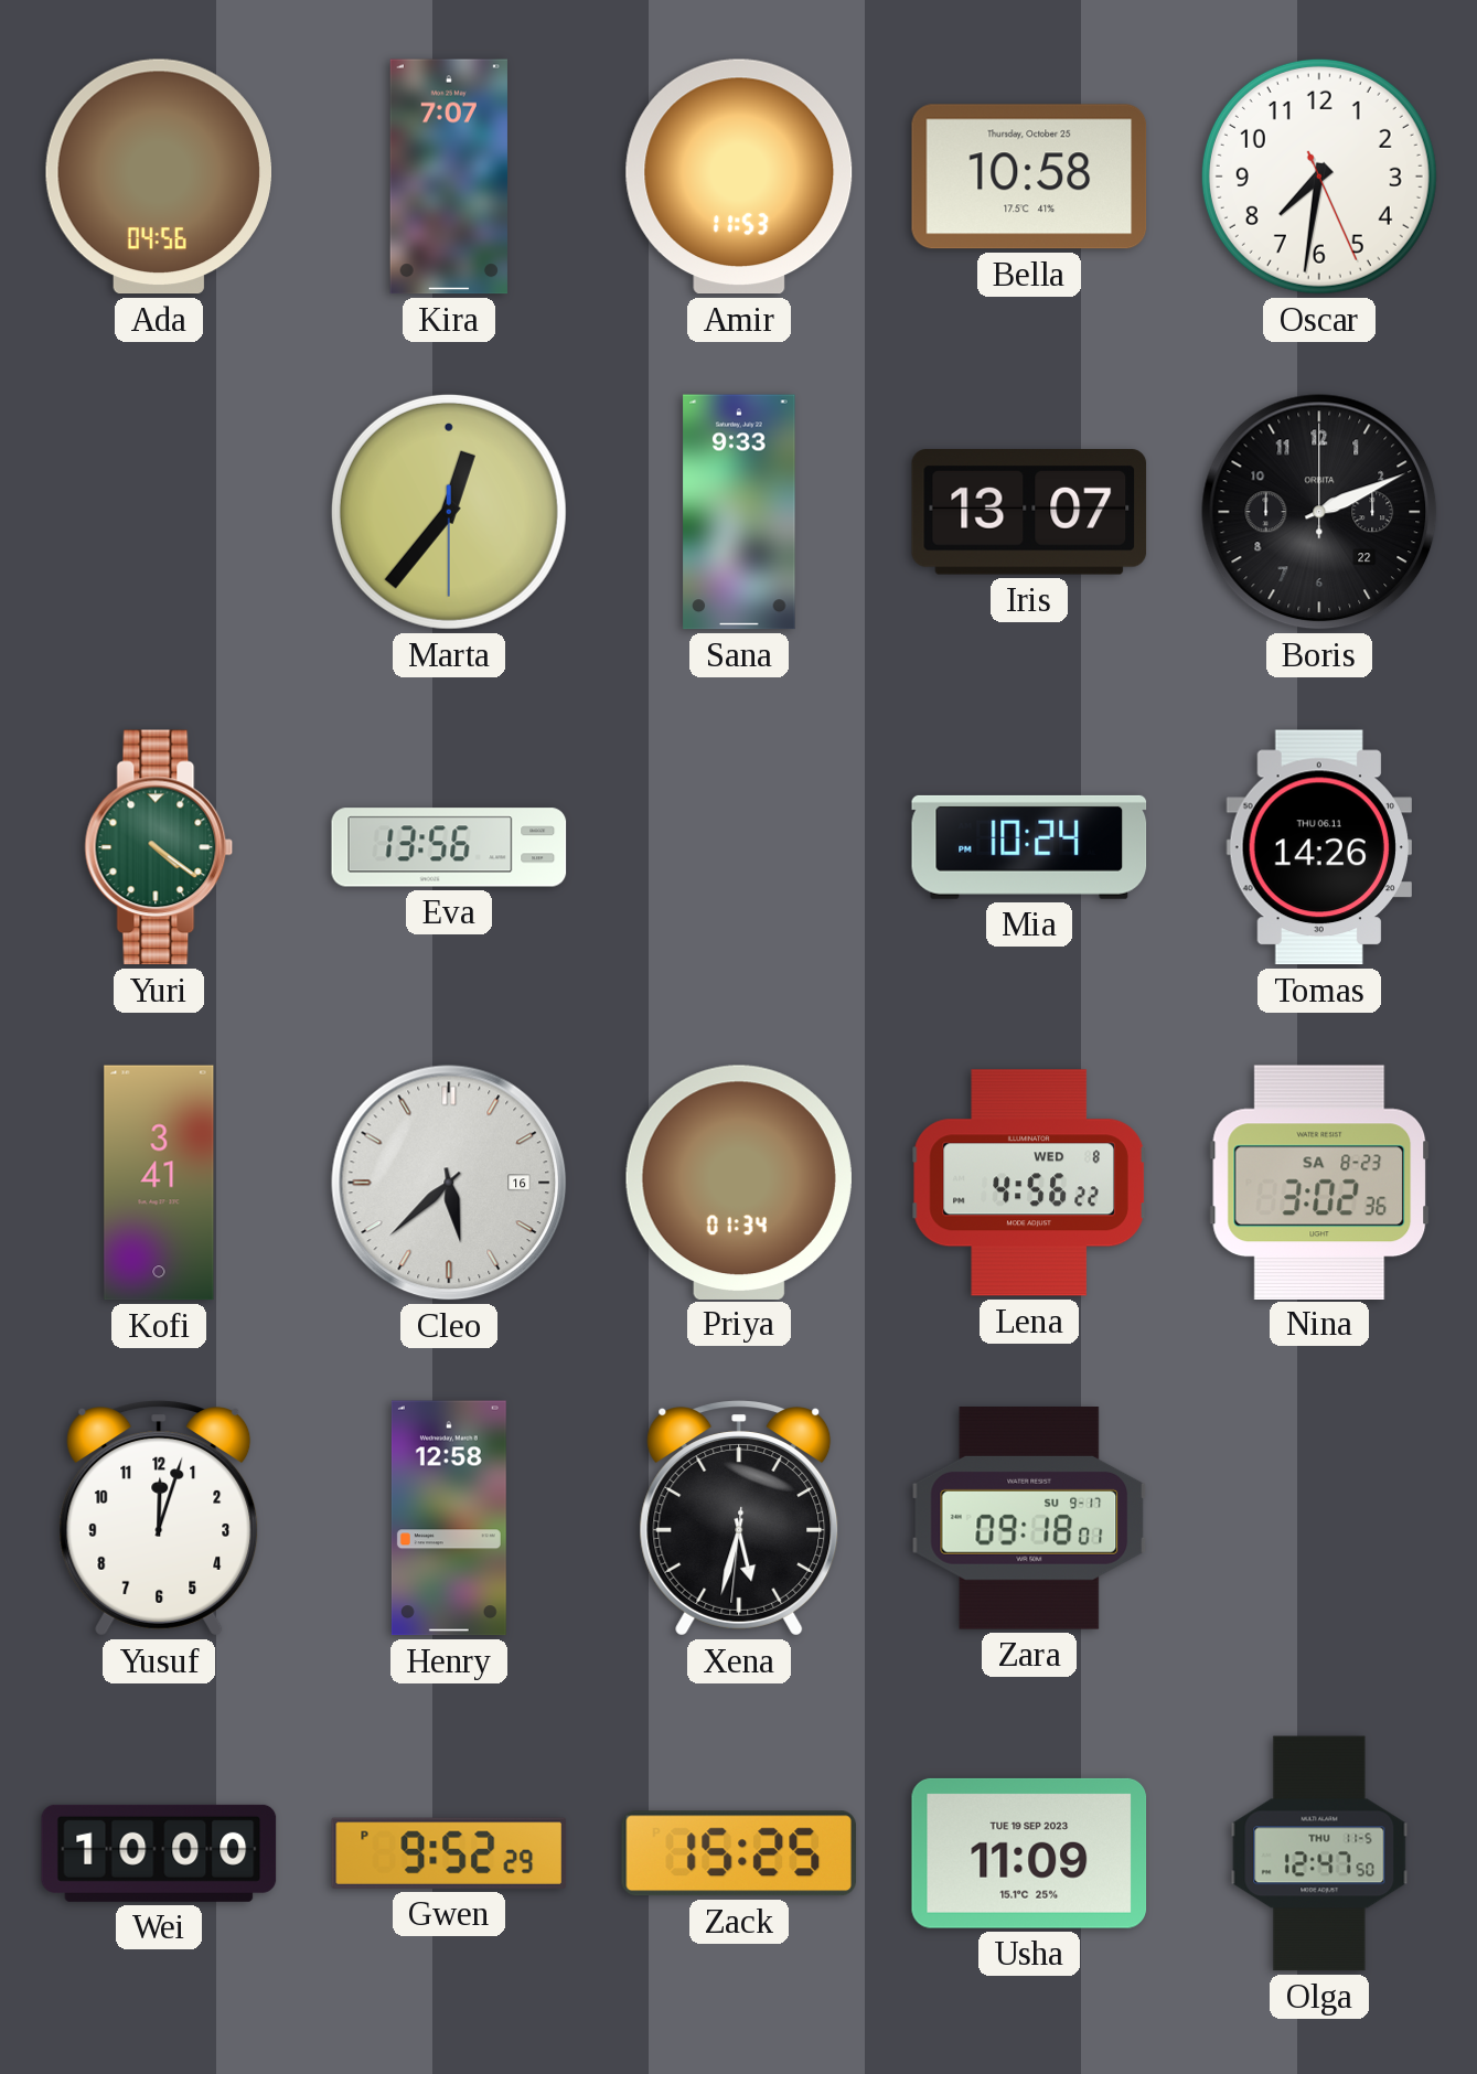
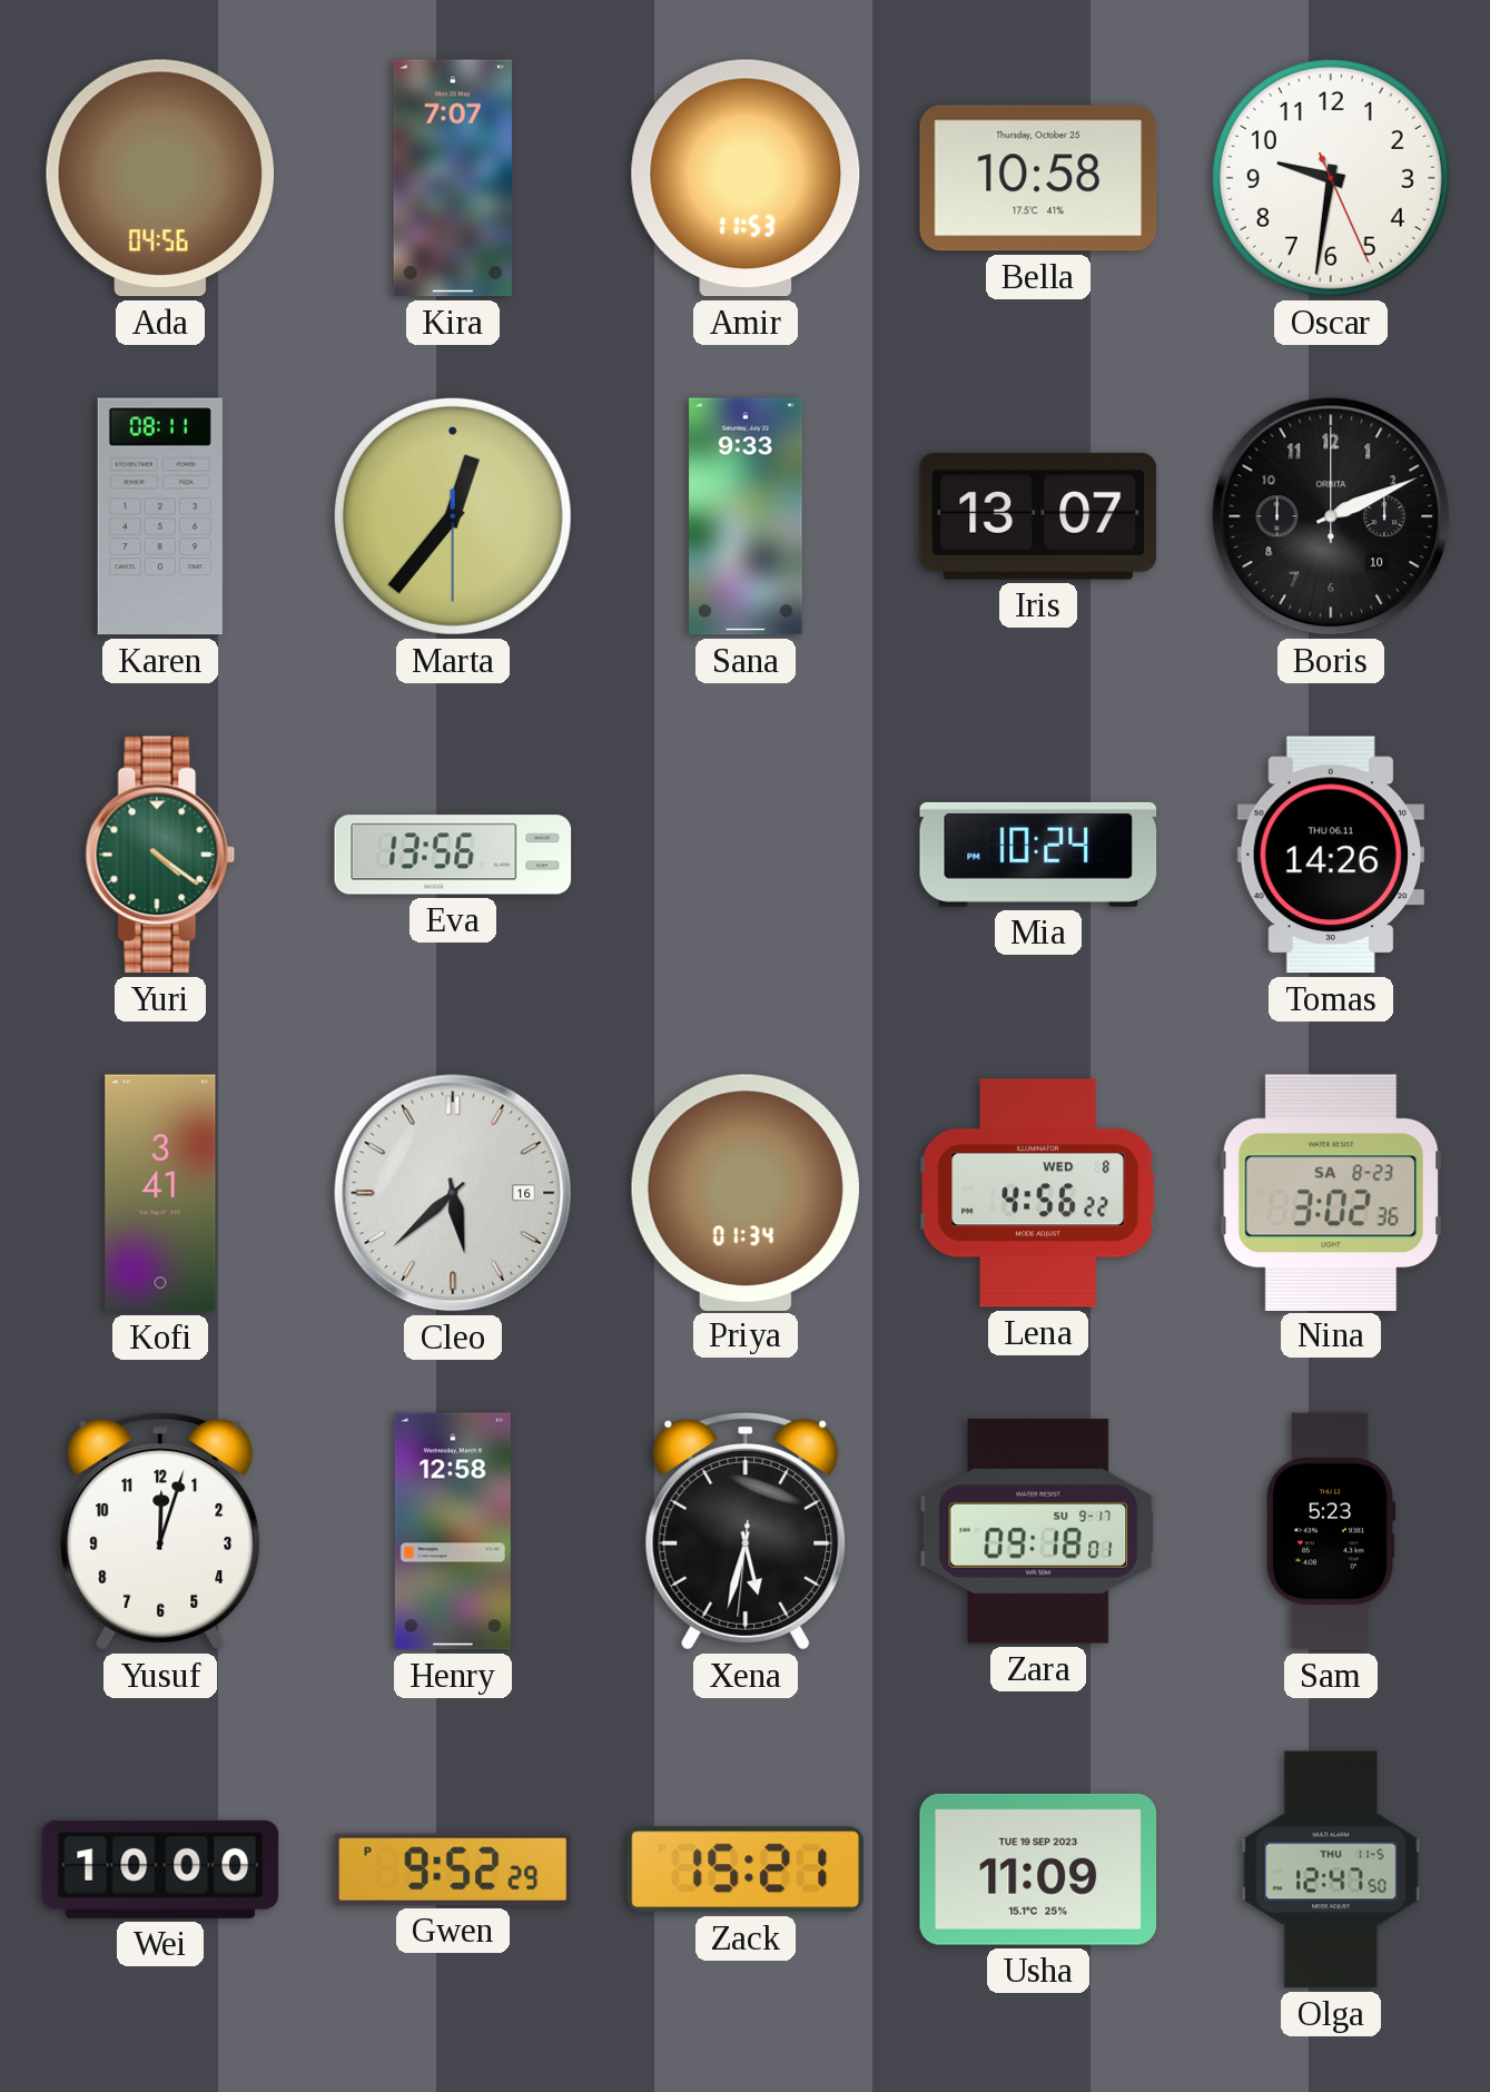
Oscar: 7:31 -> 9:31
Karen: none -> 08:11
Boris date: 22 -> 10
Sam: none -> 5:23
Zack: 15:25 -> 15:21
